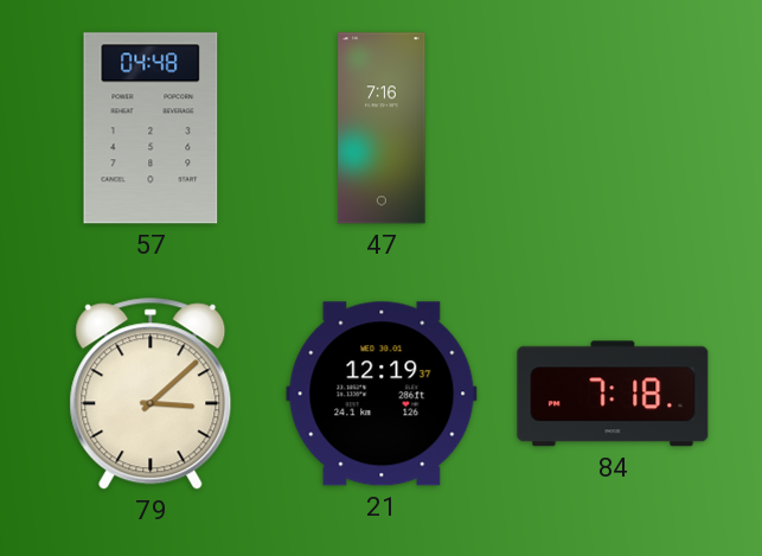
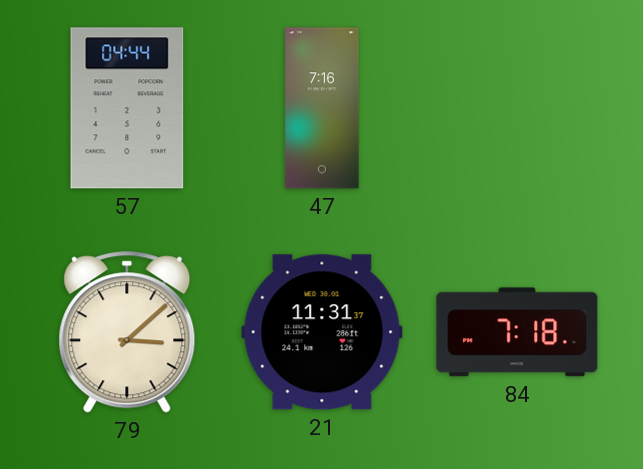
57: 04:48 -> 04:44
21: 12:19 -> 11:31
